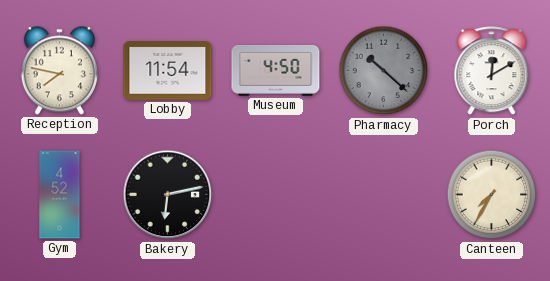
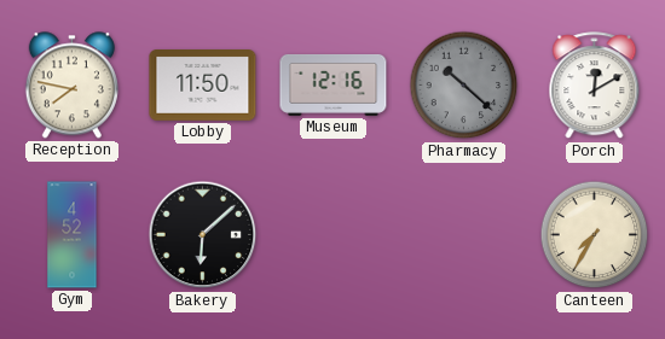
Lobby: 11:54 -> 11:50
Museum: 4:50 -> 12:16
Bakery: 6:13 -> 6:08
